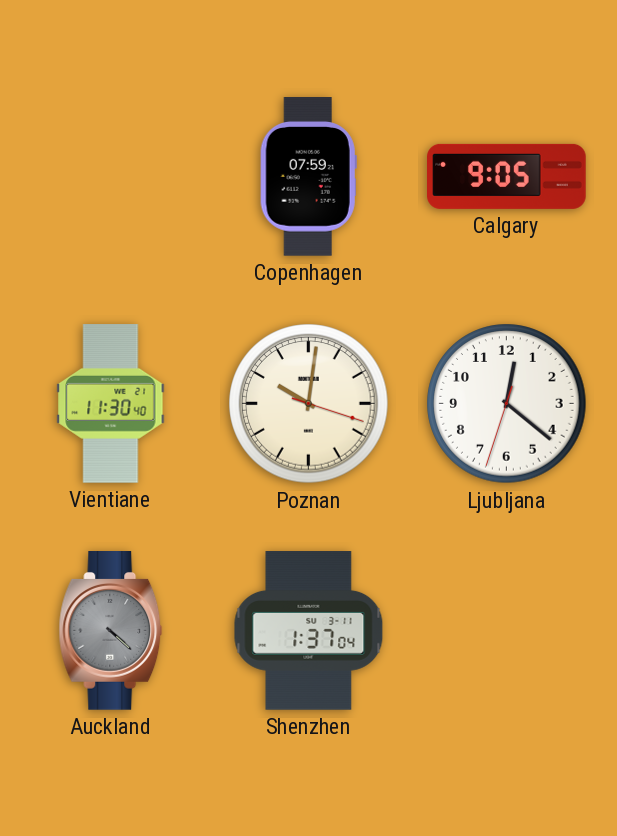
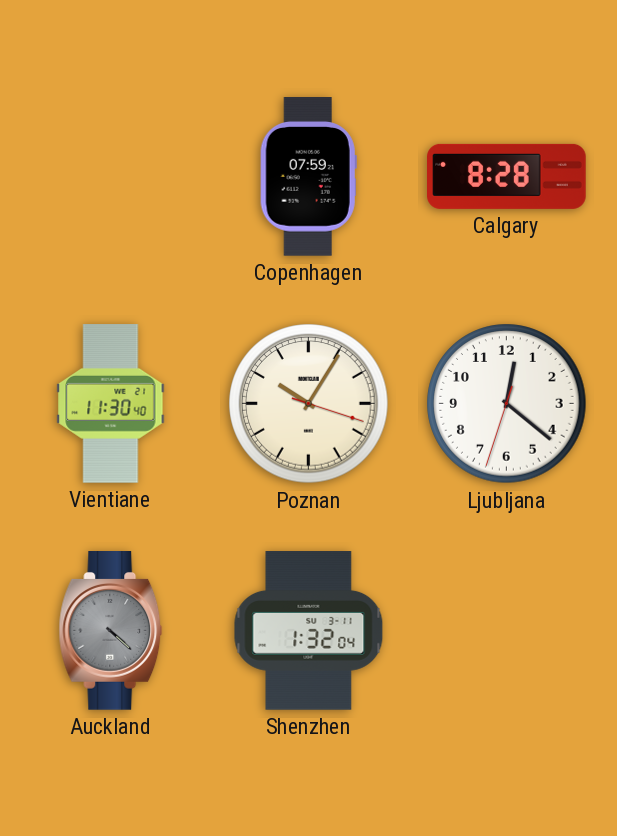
Calgary: 9:05 -> 8:28
Poznan: 10:01 -> 10:05
Shenzhen: 1:37 -> 1:32
